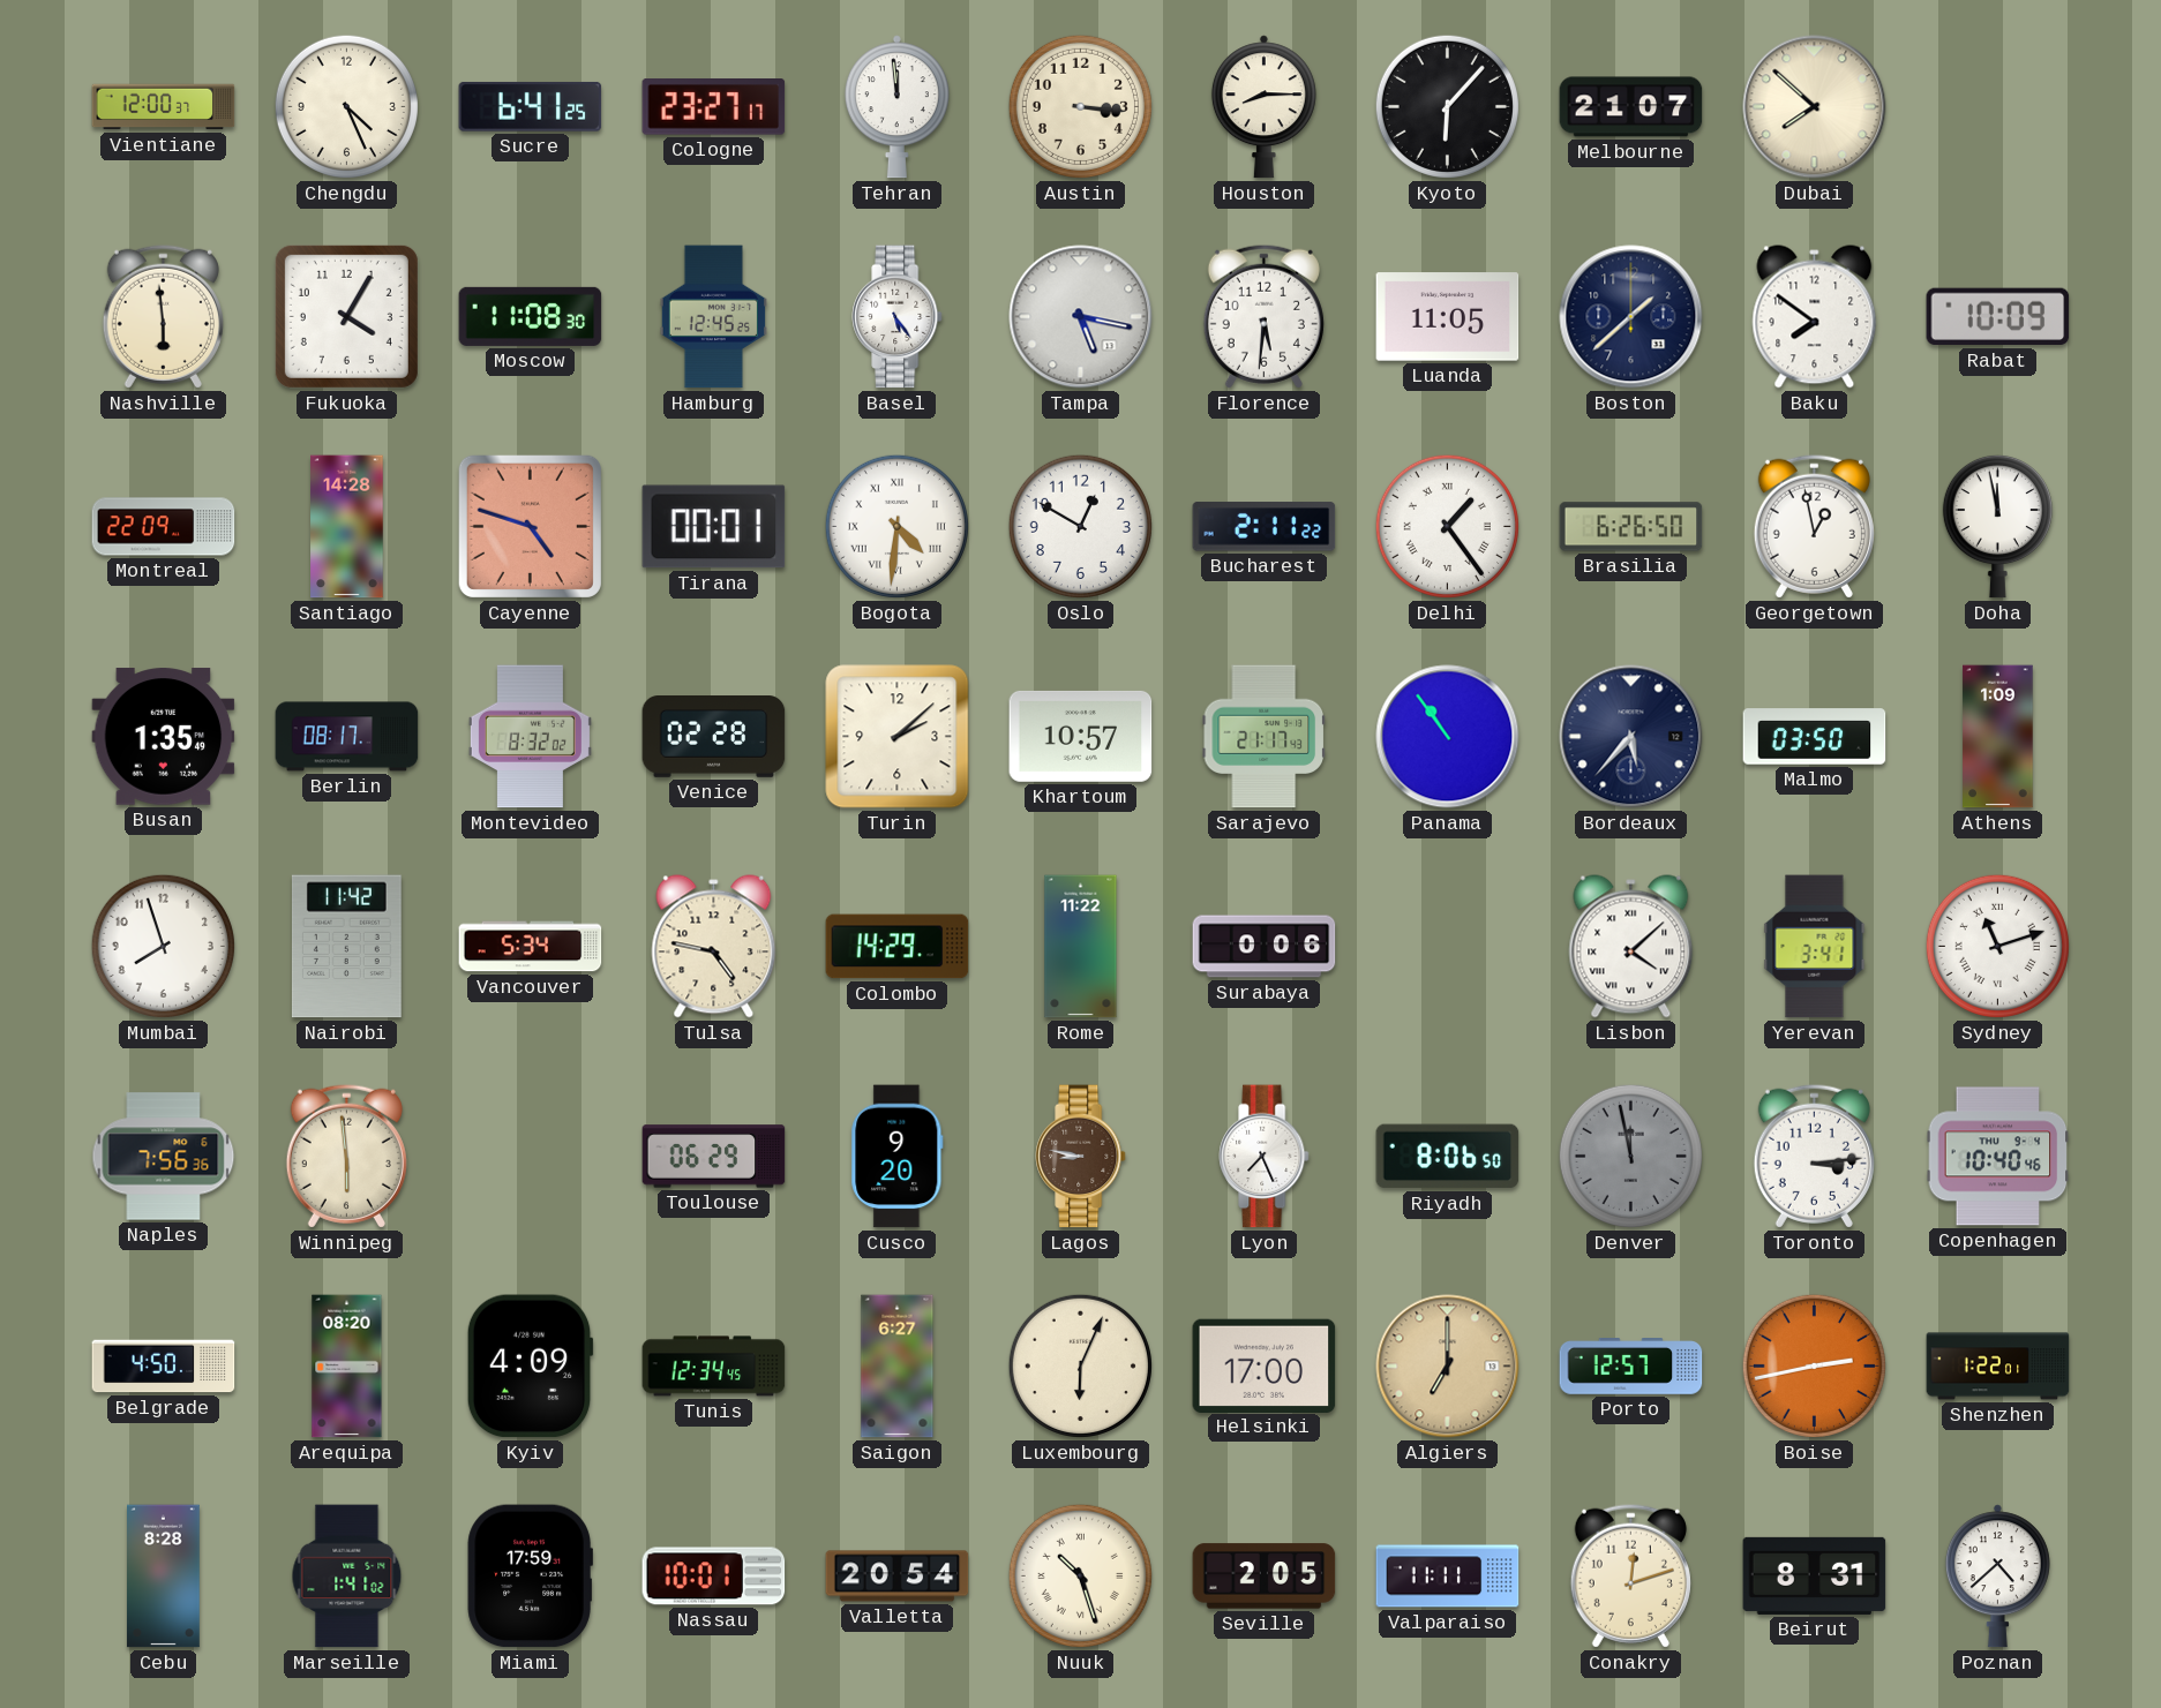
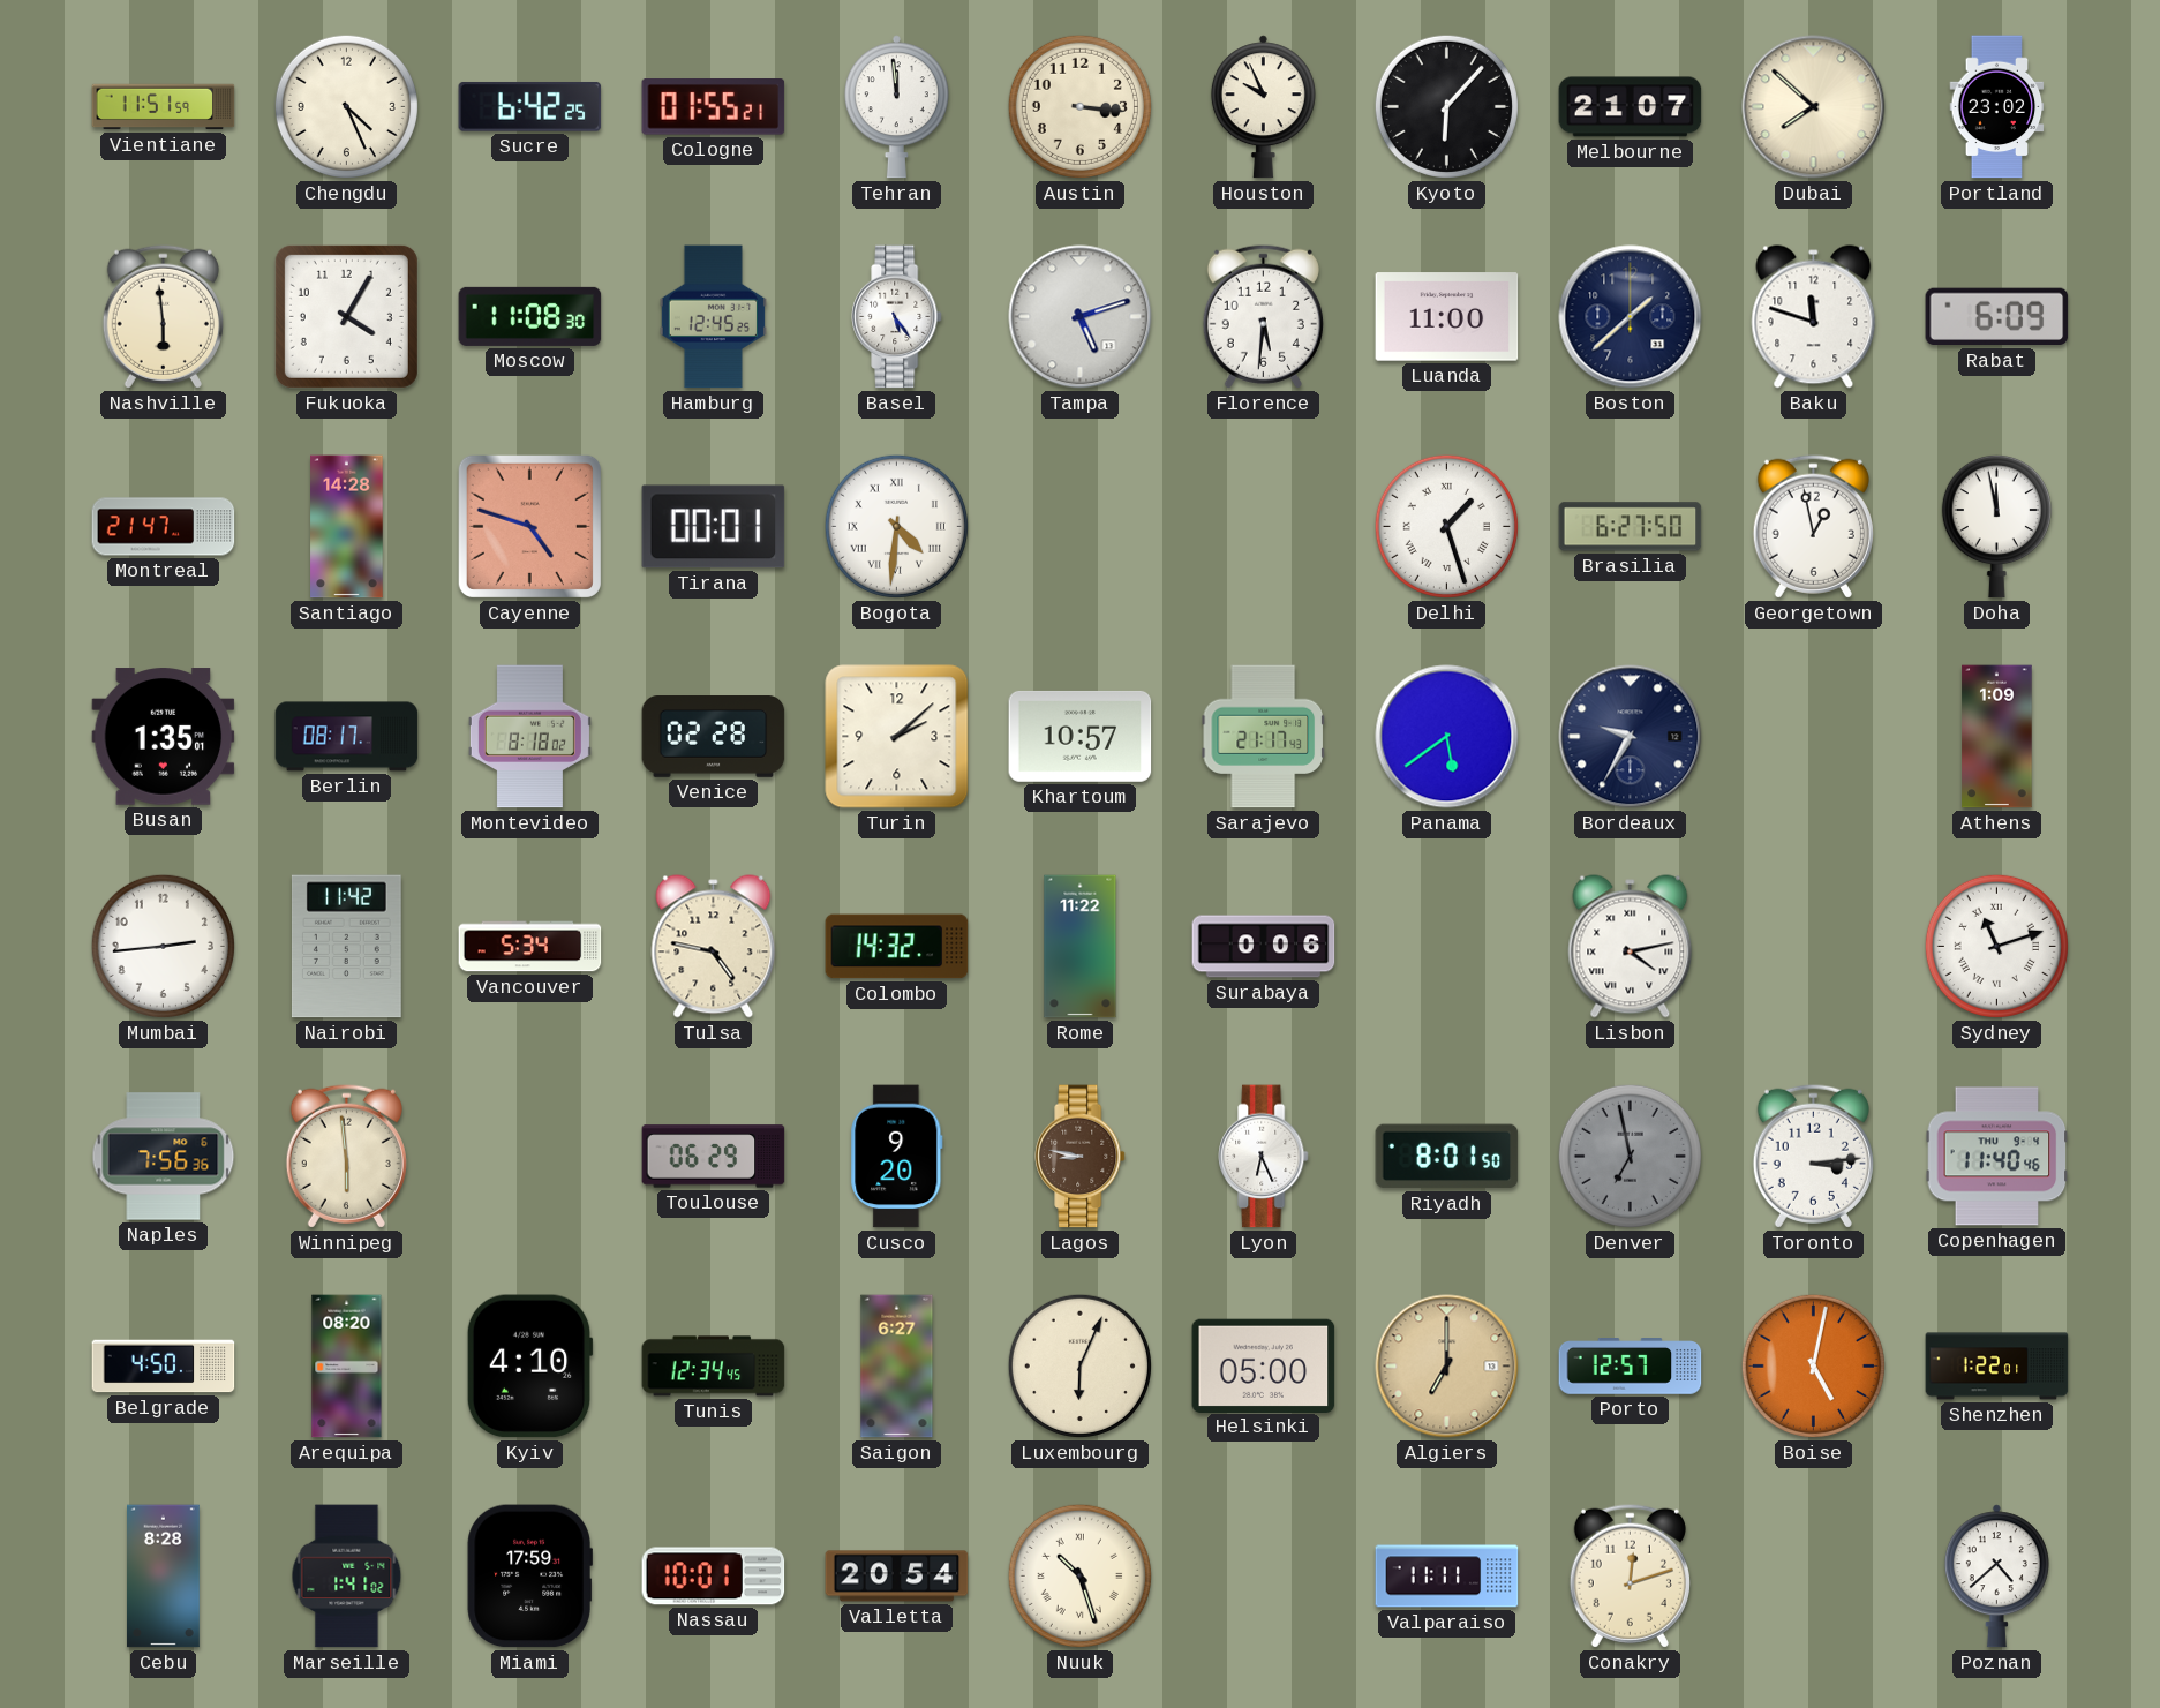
Vientiane: 12:00 -> 11:51
Sucre: 6:41 -> 6:42
Cologne: 23:27 -> 01:55
Houston: 8:15 -> 9:56
Portland: none -> 23:02
Tampa: 5:17 -> 5:12
Luanda: 11:05 -> 11:00
Baku: 7:51 -> 11:48
Rabat: 10:09 -> 6:09
Montreal: 22:09 -> 21:47
Oslo: 12:50 -> none
Bucharest: 2:11 -> none
Delhi: 1:24 -> 1:27
Brasilia: 6:26 -> 6:27
Busan: 1:35:49 -> 1:35:01
Montevideo: 8:32 -> 8:18
Panama: 10:54 -> 5:39
Bordeaux: 5:37 -> 9:35
Malmo: 03:50 -> none
Mumbai: 7:57 -> 2:44
Colombo: 14:29 -> 14:32
Lisbon: 4:08 -> 4:13
Yerevan: 3:41 -> none
Lyon: 7:26 -> 6:26
Riyadh: 8:06 -> 8:01
Denver: 11:58 -> 6:58
Copenhagen: 10:40 -> 11:40
Kyiv: 4:09 -> 4:10
Helsinki: 17:00 -> 05:00
Boise: 2:43 -> 5:02
Seville: 2:05 -> none
Beirut: 8:31 -> none
